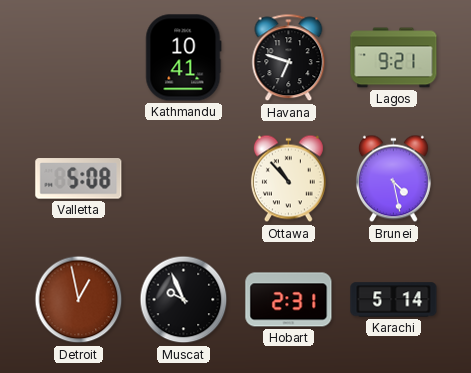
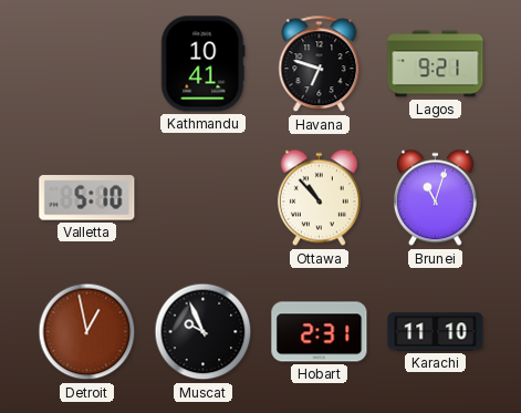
Valletta: 5:08 -> 5:10
Brunei: 4:28 -> 11:03
Karachi: 5:14 -> 11:10
